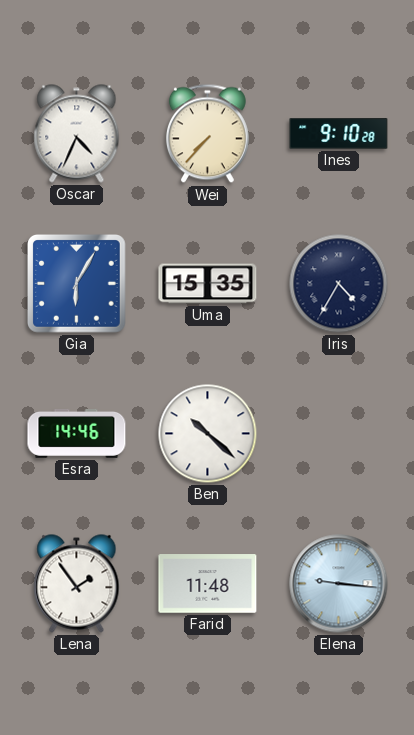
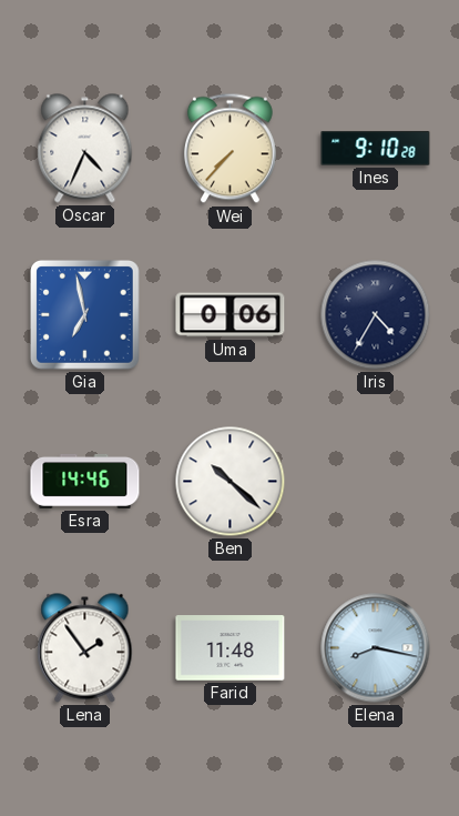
Gia: 6:05 -> 6:58
Uma: 15:35 -> 0:06
Elena: 9:16 -> 8:17
